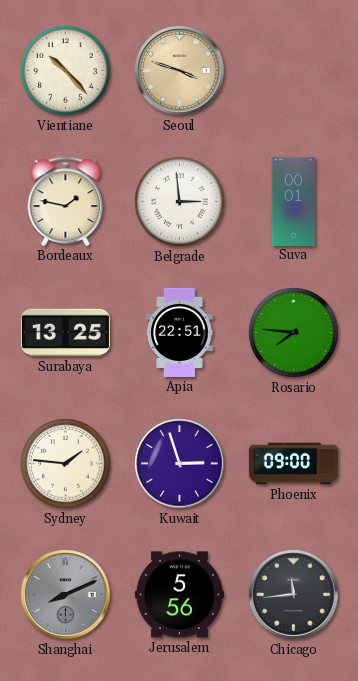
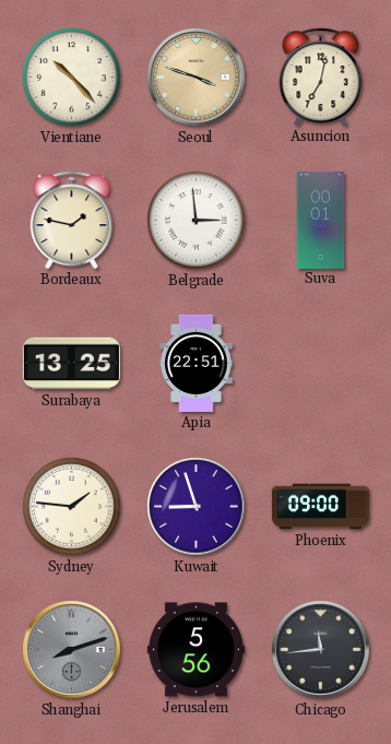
Asuncion: none -> 7:02
Rosario: 7:46 -> none
Kuwait: 2:57 -> 8:57
Shanghai: 8:11 -> 8:12
